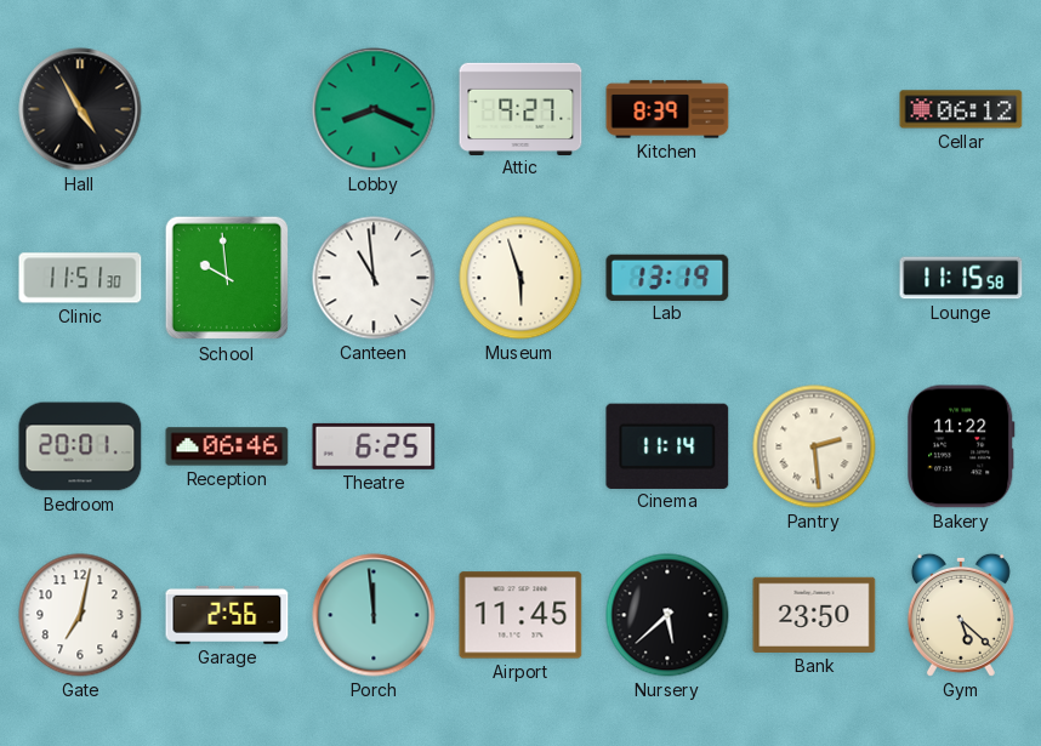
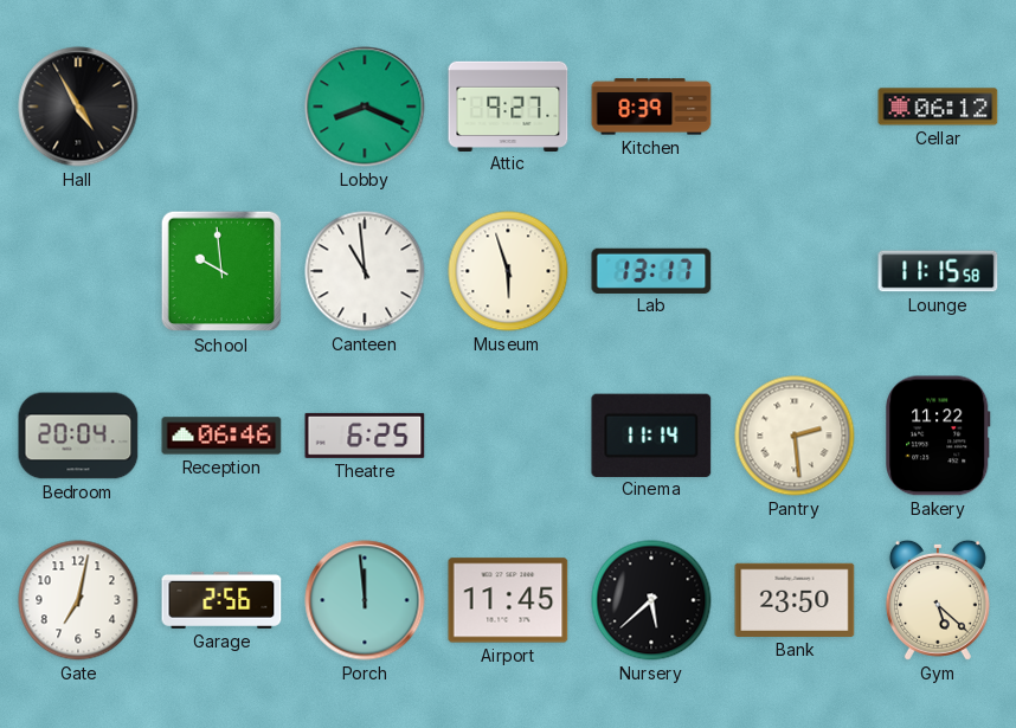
Clinic: 11:51 -> none
Lab: 13:19 -> 13:17
Bedroom: 20:01 -> 20:04
